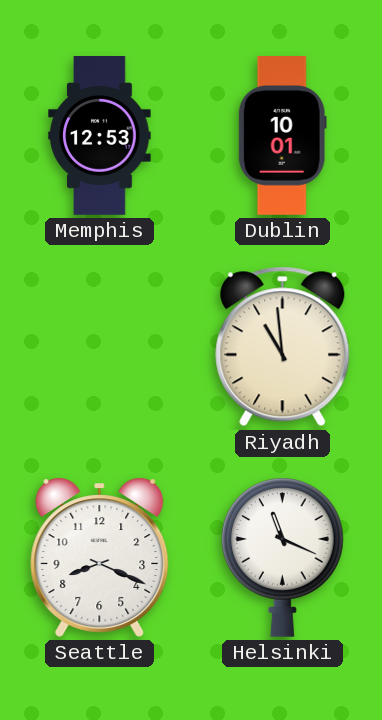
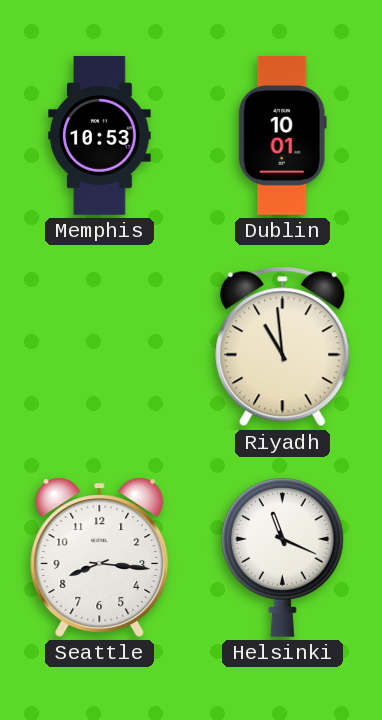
Memphis: 12:53 -> 10:53
Seattle: 8:19 -> 8:16
